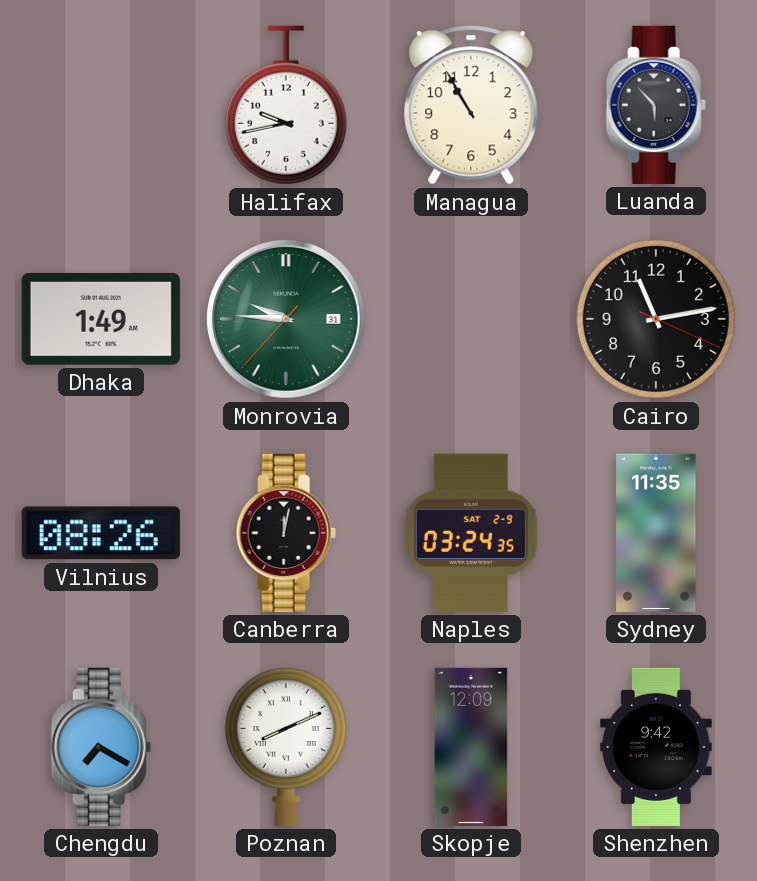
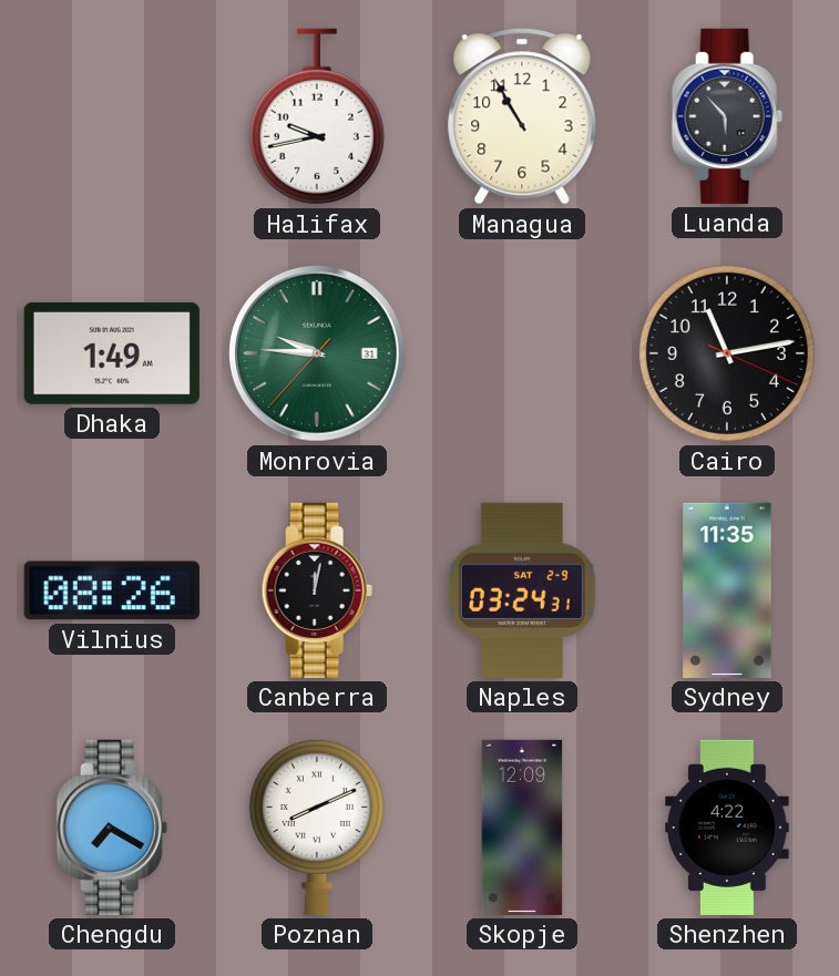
Naples: 03:24:35 -> 03:24:31
Shenzhen: 9:42 -> 4:22
